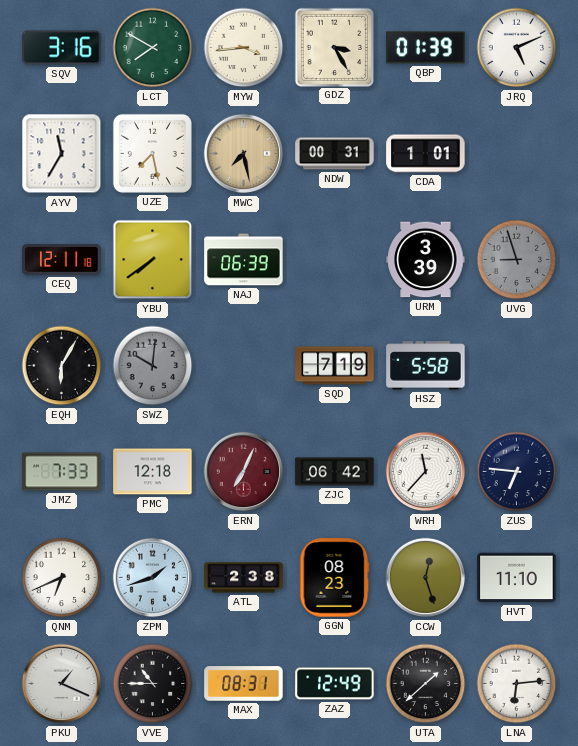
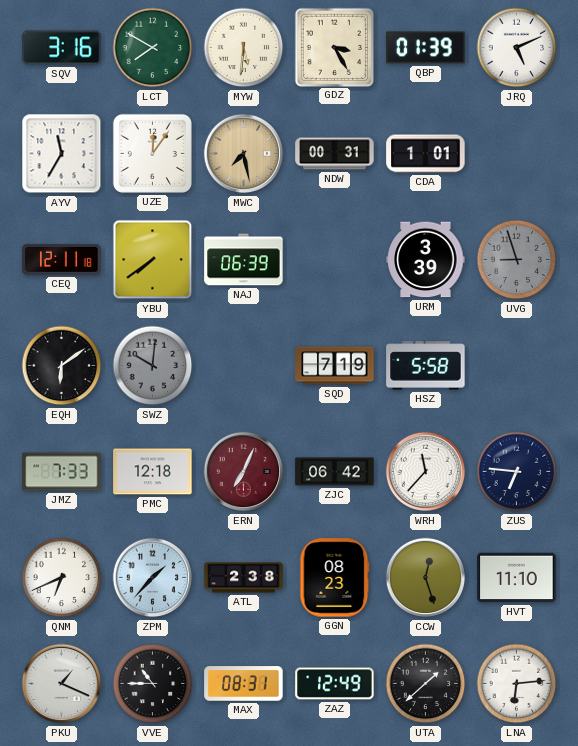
MYW: 3:44 -> 5:31
UZE: 7:28 -> 12:06
EQH: 6:05 -> 6:09
ZPM: 1:42 -> 1:37
